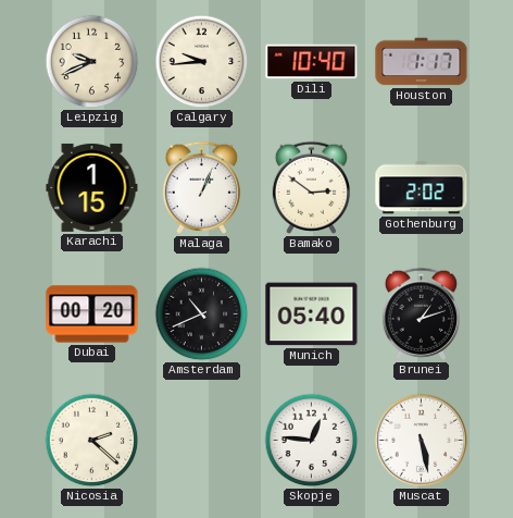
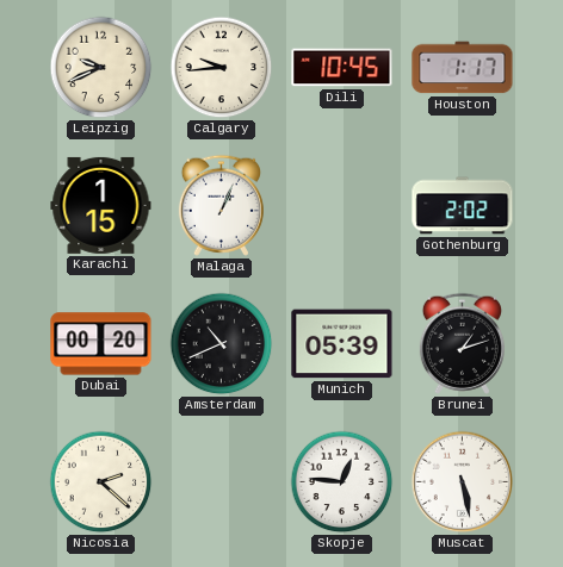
Dili: 10:40 -> 10:45
Bamako: 2:51 -> none
Munich: 05:40 -> 05:39
